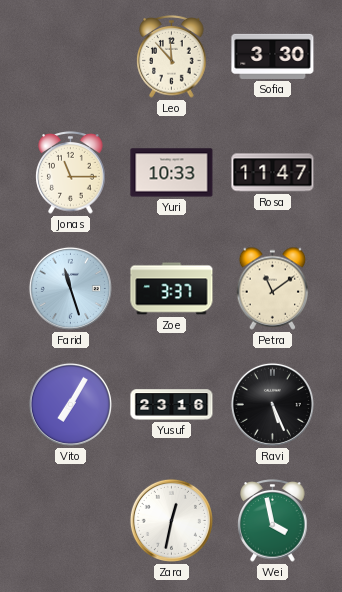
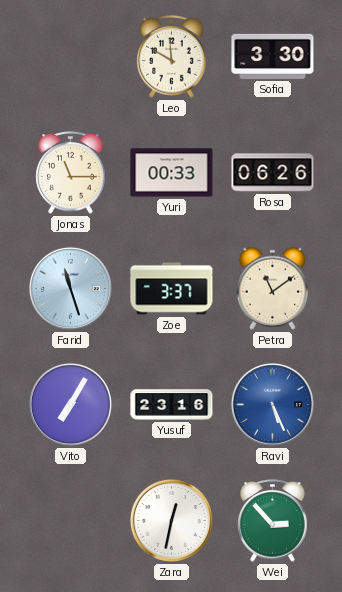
Leo: 11:53 -> 11:50
Yuri: 10:33 -> 00:33
Rosa: 11:47 -> 06:26
Ravi dial: black -> blue
Wei: 3:58 -> 2:53
